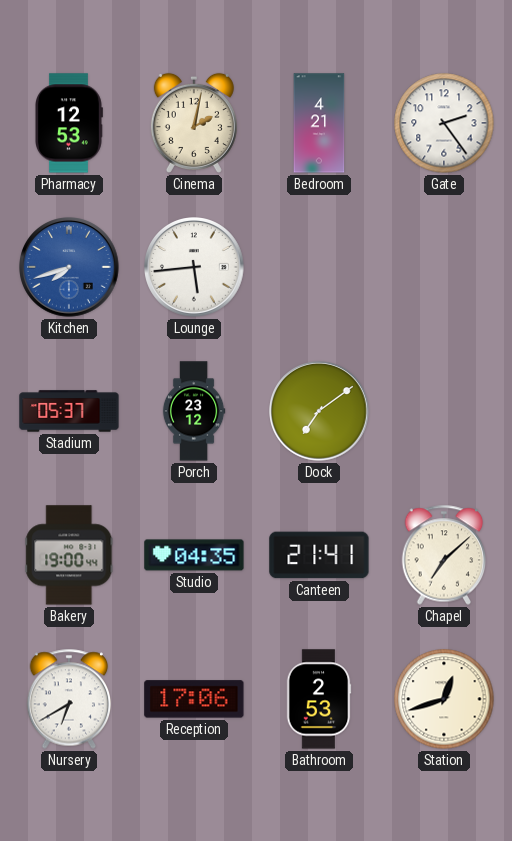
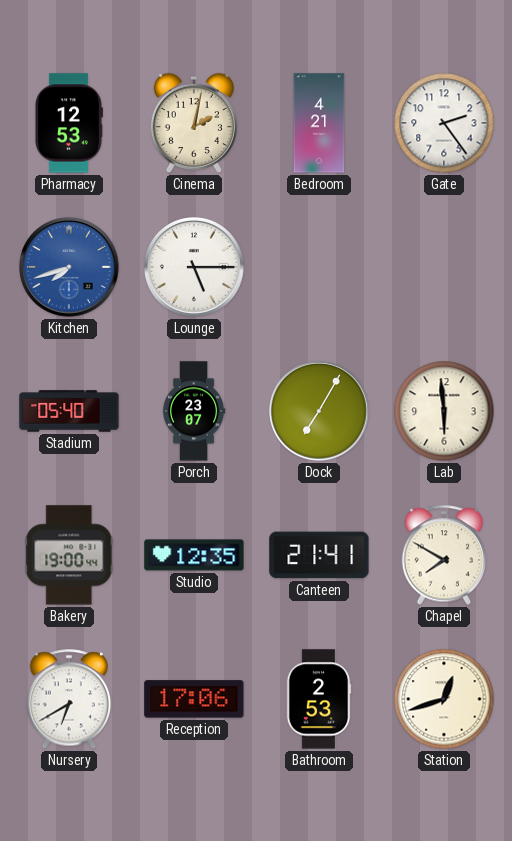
Lounge: 5:44 -> 5:15
Stadium: 05:37 -> 05:40
Porch: 23:12 -> 23:07
Dock: 7:09 -> 7:05
Lab: none -> 5:59
Studio: 04:35 -> 12:35
Chapel: 7:08 -> 7:50
